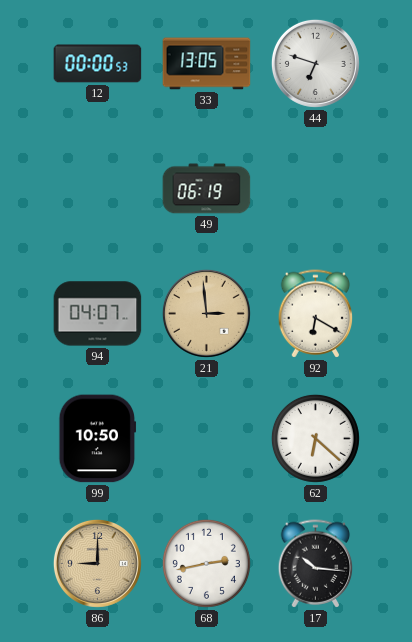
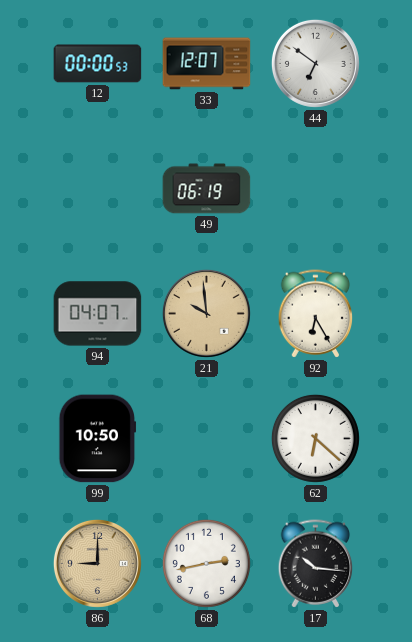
33: 13:05 -> 12:07
44: 6:48 -> 6:51
21: 2:59 -> 9:59
92: 6:20 -> 6:25
